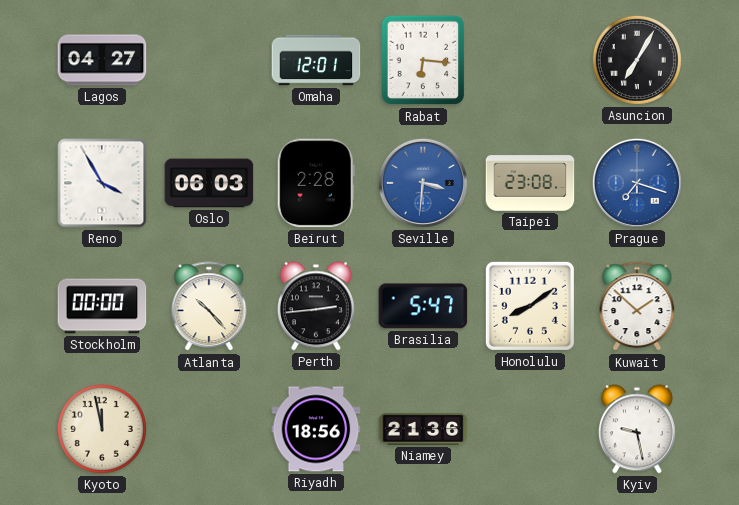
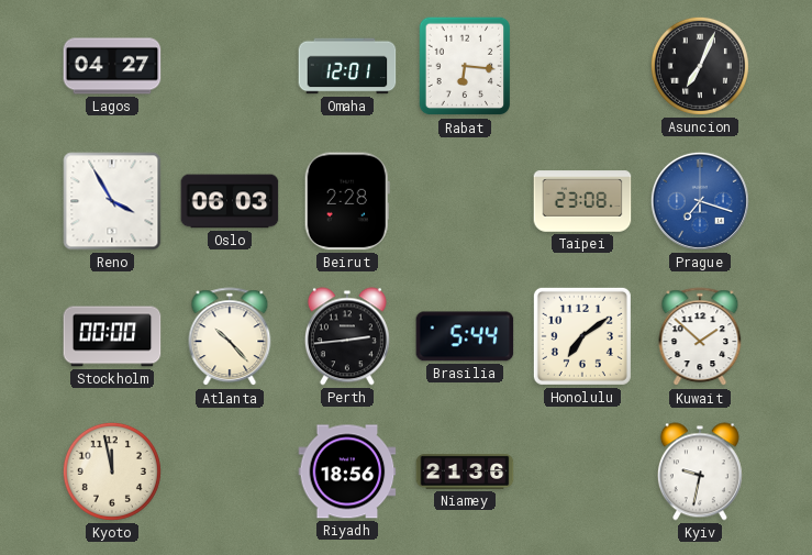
Asuncion: 7:05 -> 7:04
Seville: 3:31 -> none
Brasilia: 5:47 -> 5:44
Honolulu: 8:09 -> 7:09
Kyiv: 9:28 -> 9:32
